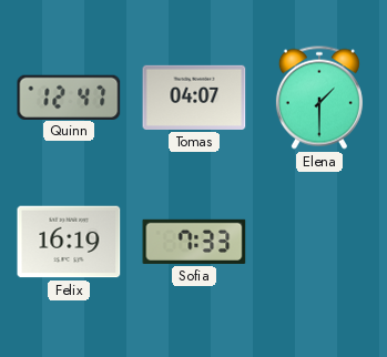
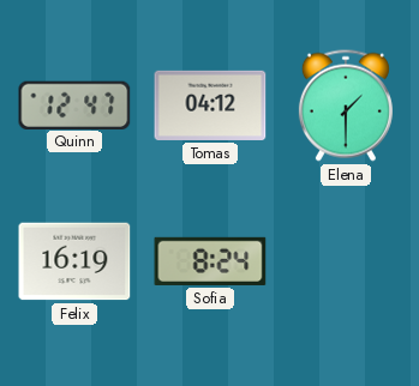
Tomas: 04:07 -> 04:12
Sofia: 7:33 -> 8:24
